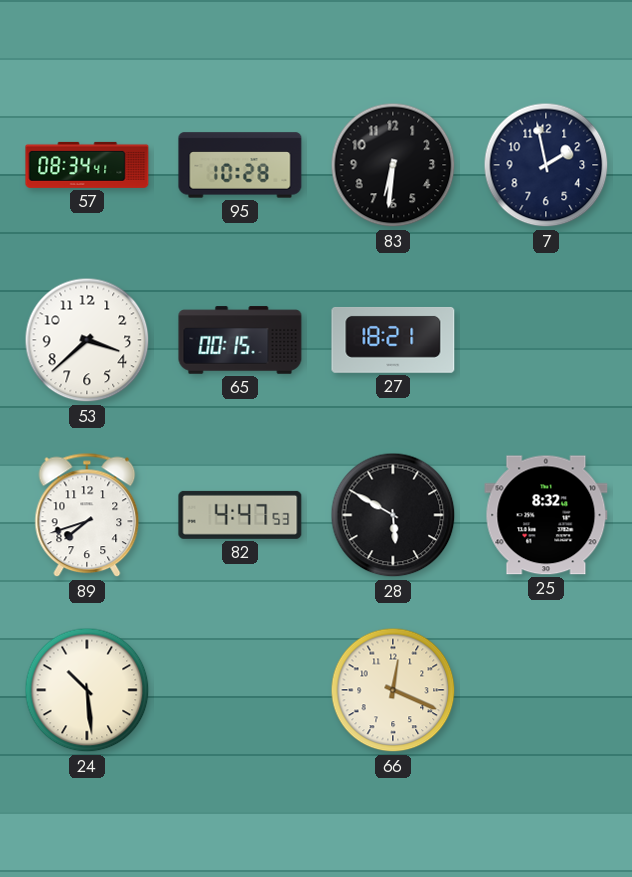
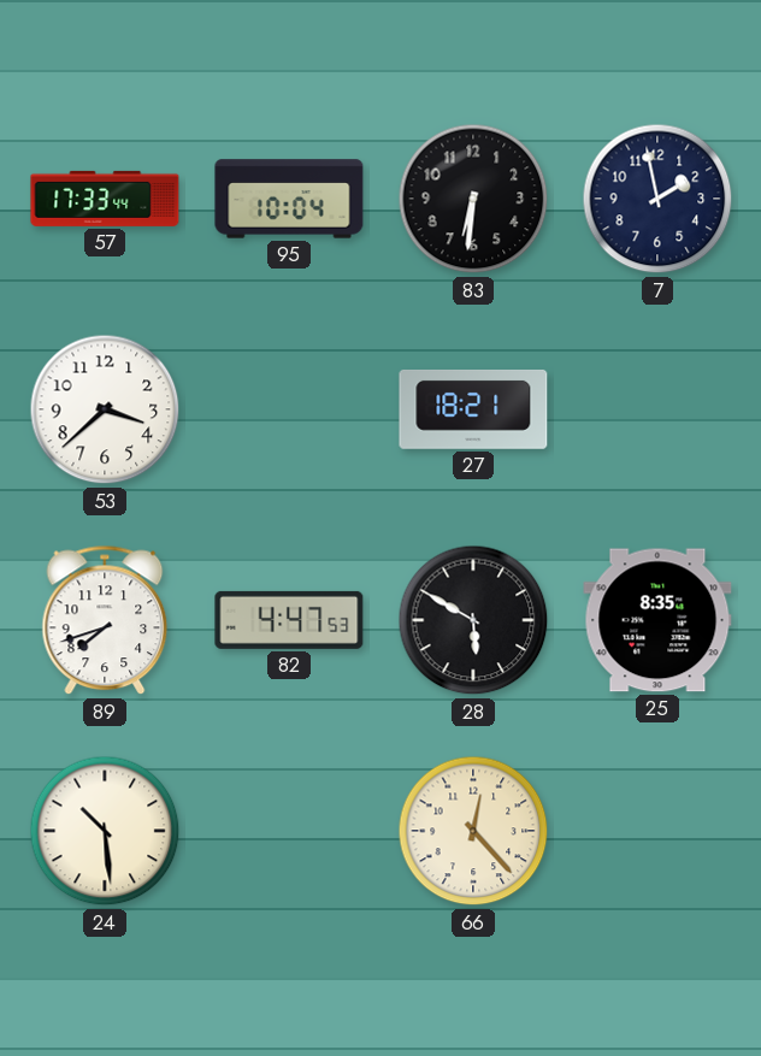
57: 08:34 -> 17:33
95: 10:28 -> 10:04
65: 00:15 -> none
25: 8:32 -> 8:35
66: 12:19 -> 12:23
